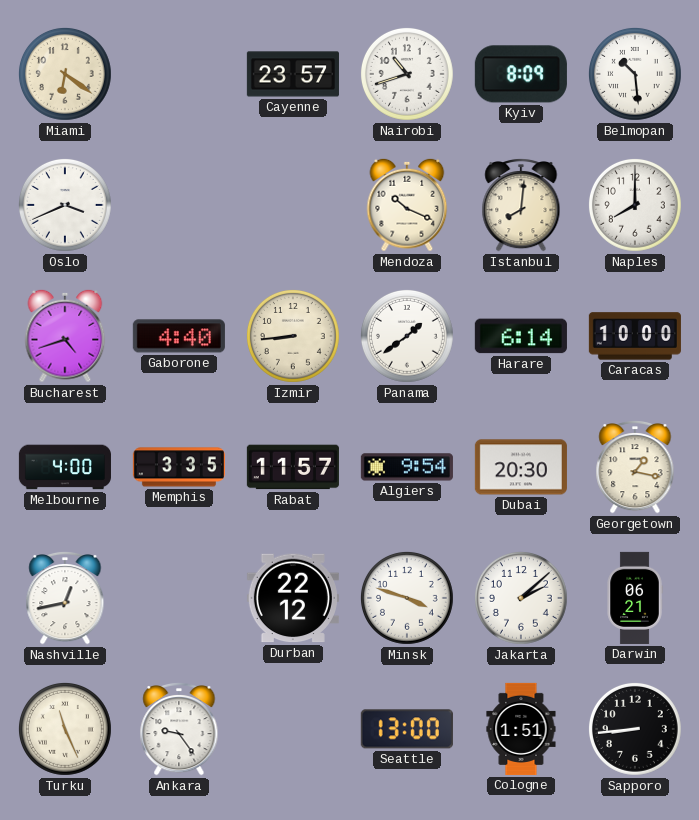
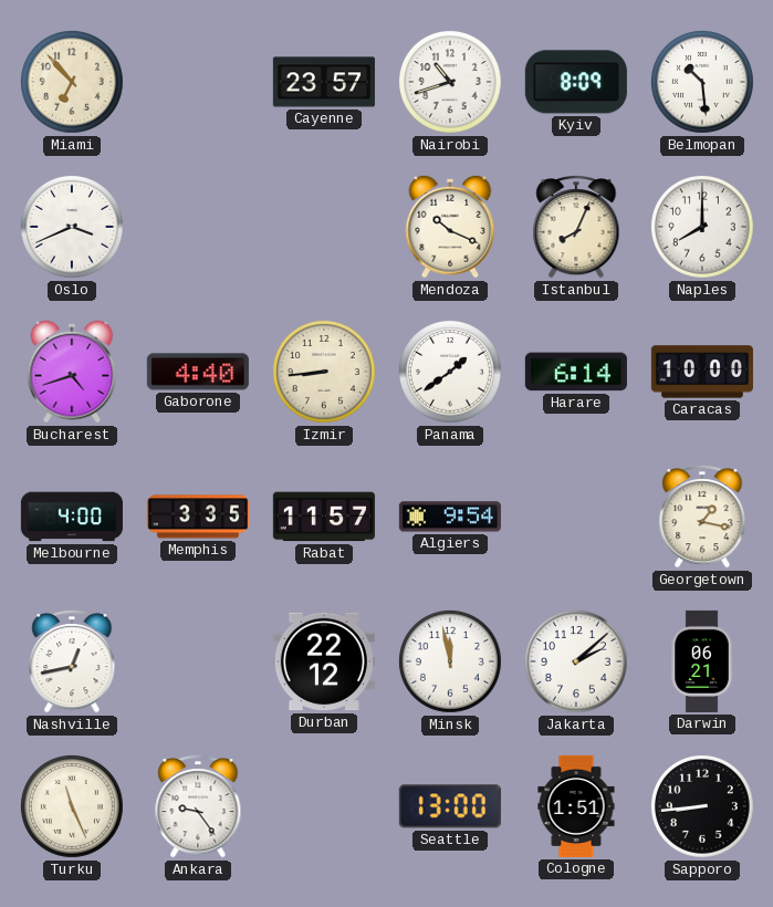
Miami: 6:21 -> 6:53
Istanbul: 8:01 -> 8:04
Dubai: 20:30 -> none
Minsk: 3:48 -> 11:58
